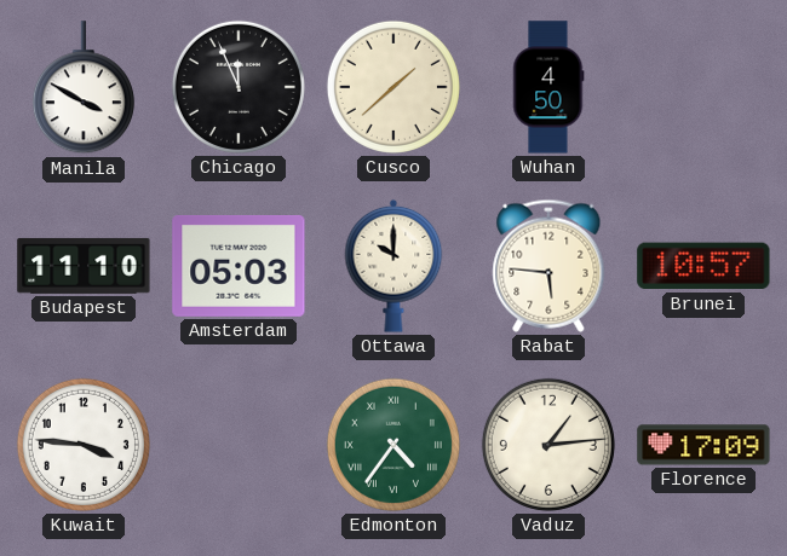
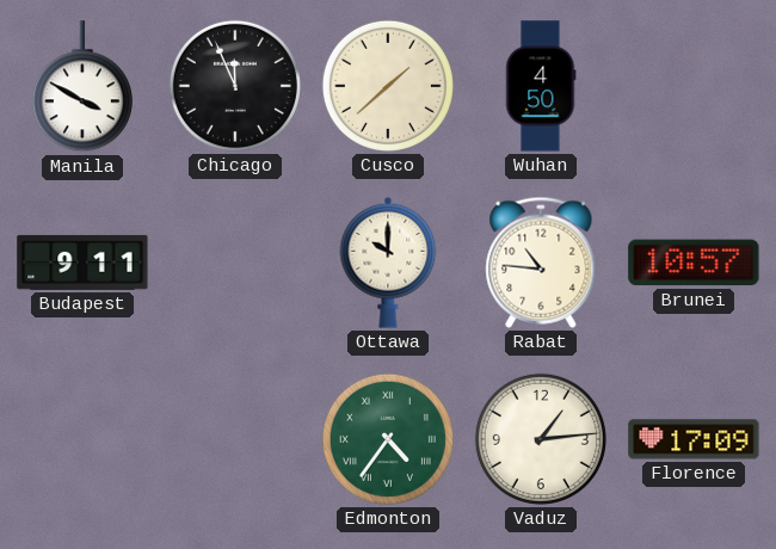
Budapest: 11:10 -> 9:11
Amsterdam: 05:03 -> none
Rabat: 5:46 -> 10:46
Kuwait: 3:46 -> none
